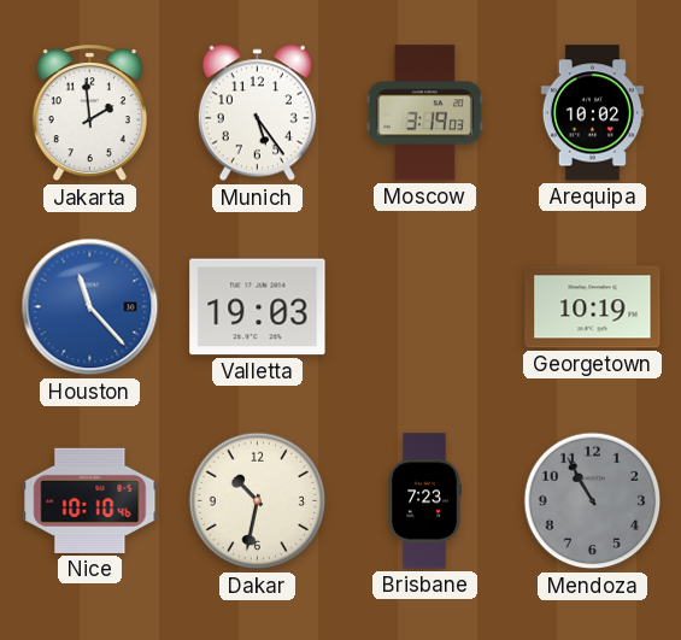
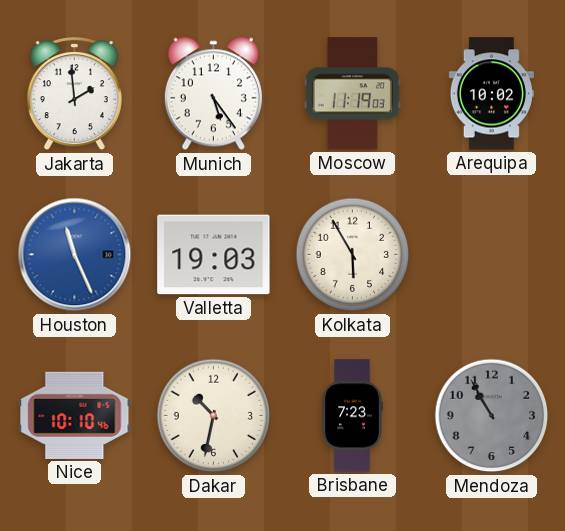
Moscow: 3:19 -> 11:19
Houston: 11:23 -> 11:26
Kolkata: none -> 5:55
Georgetown: 10:19 -> none
